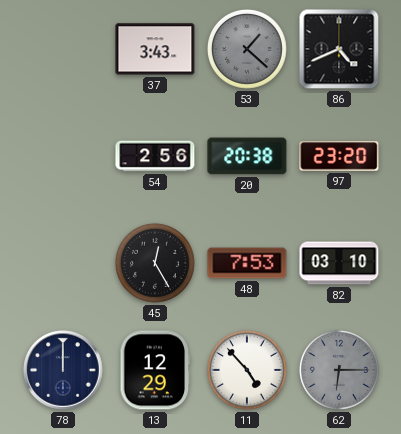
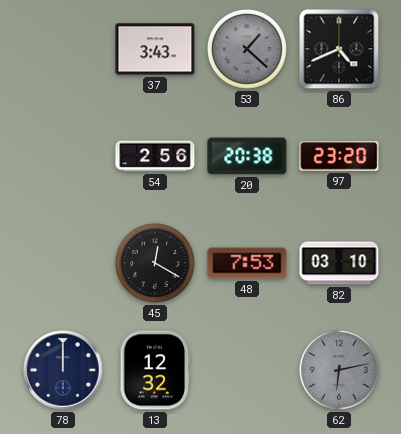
45: 12:25 -> 12:20
13: 12:29 -> 12:32
11: 4:53 -> none
62: 6:15 -> 6:13
